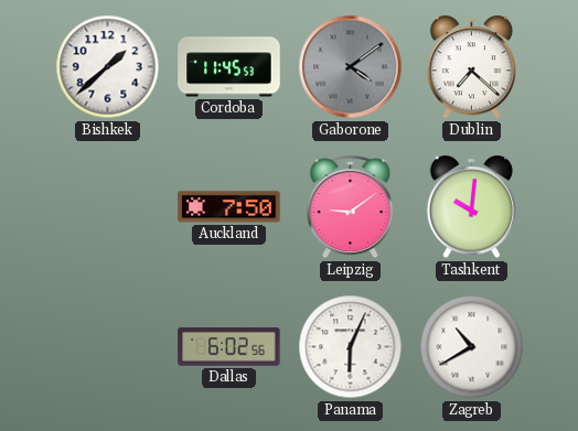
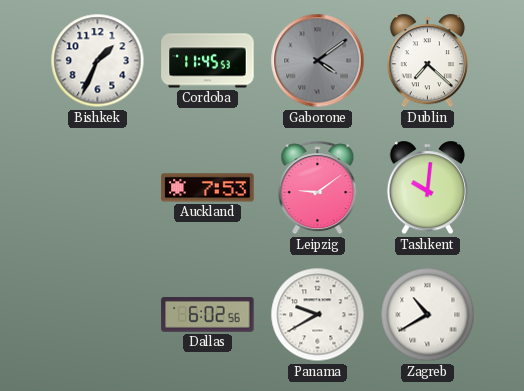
Bishkek: 1:38 -> 1:34
Auckland: 7:50 -> 7:53
Panama: 6:04 -> 9:40
